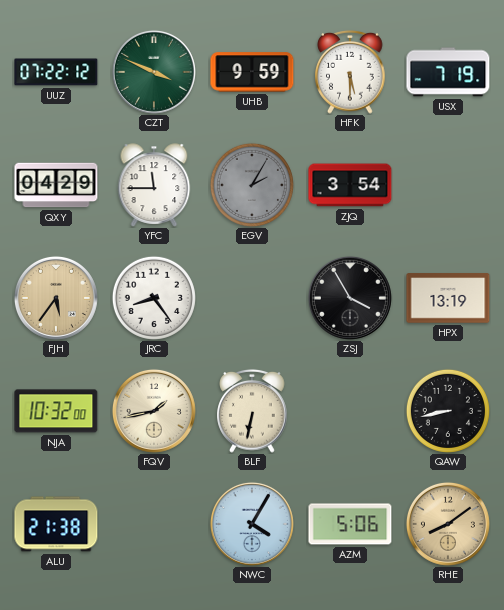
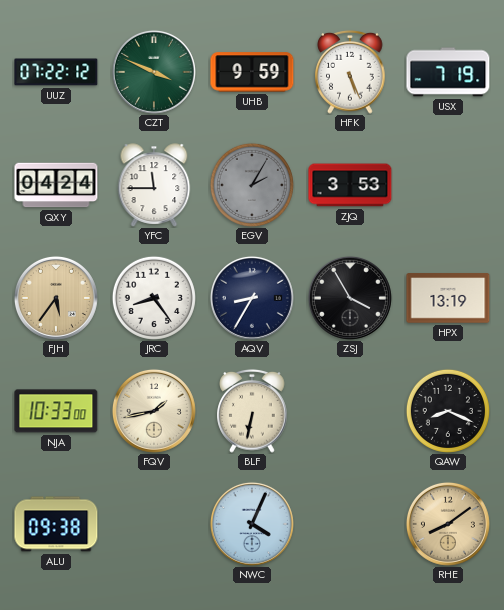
HFK: 5:30 -> 5:26
QXY: 04:29 -> 04:24
ZJQ: 3:54 -> 3:53
AQV: none -> 8:35
NJA: 10:32 -> 10:33
QAW: 8:43 -> 8:19
ALU: 21:38 -> 09:38
NWC: 4:05 -> 4:04
AZM: 5:06 -> none
